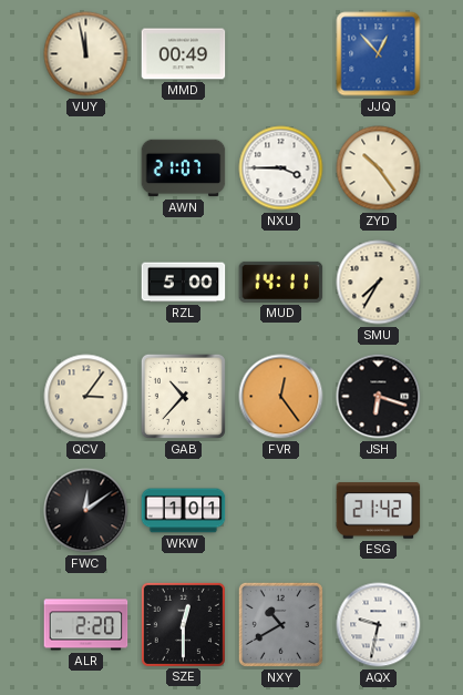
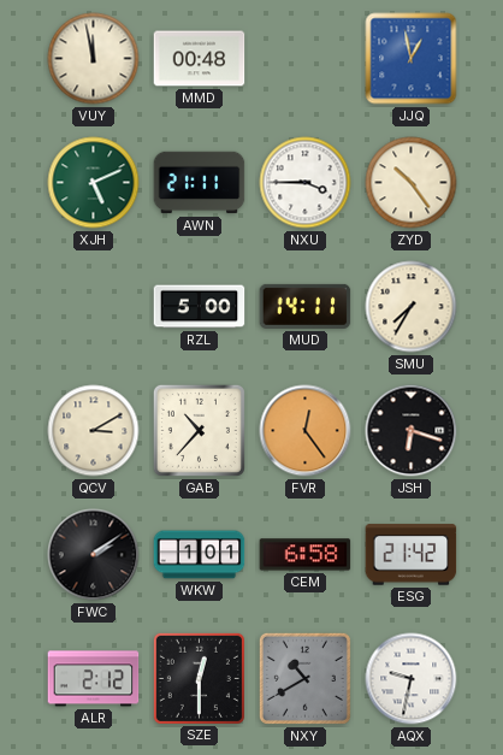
MMD: 00:49 -> 00:48
JJQ: 12:53 -> 12:58
XJH: none -> 5:11
AWN: 21:07 -> 21:11
QCV: 3:06 -> 3:10
FWC: 12:09 -> 2:09
CEM: none -> 6:58
ALR: 2:20 -> 2:12
